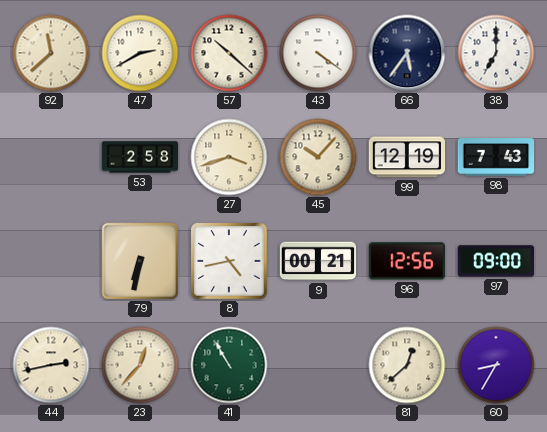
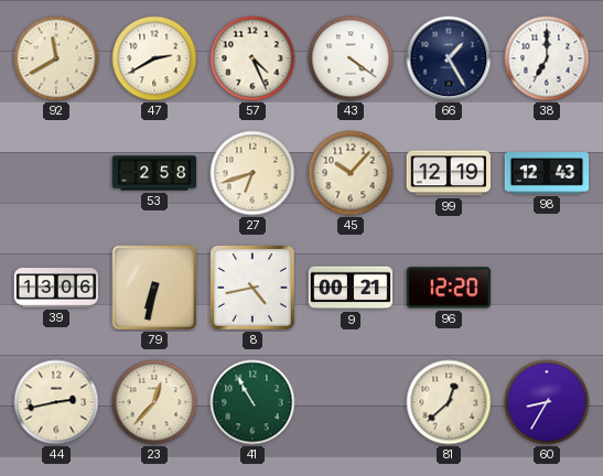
92: 11:38 -> 11:40
57: 10:22 -> 4:26
66: 5:36 -> 1:25
27: 3:42 -> 6:42
98: 7:43 -> 12:43
39: none -> 13:06
96: 12:56 -> 12:20
97: 09:00 -> none
